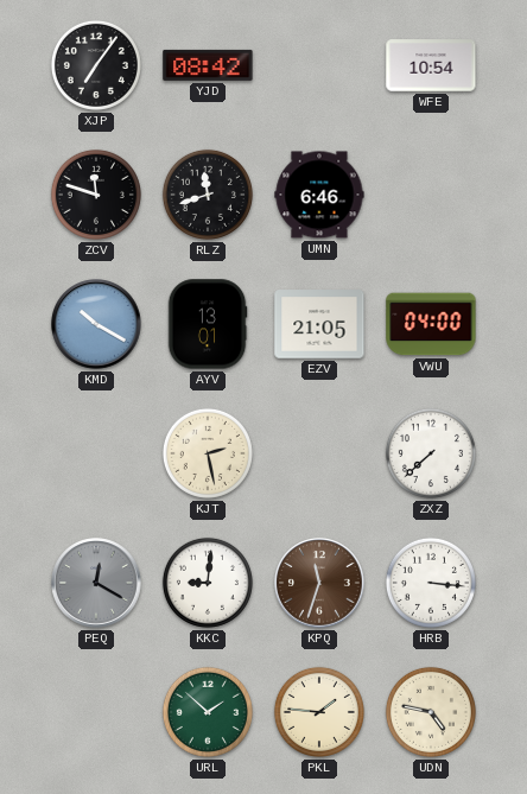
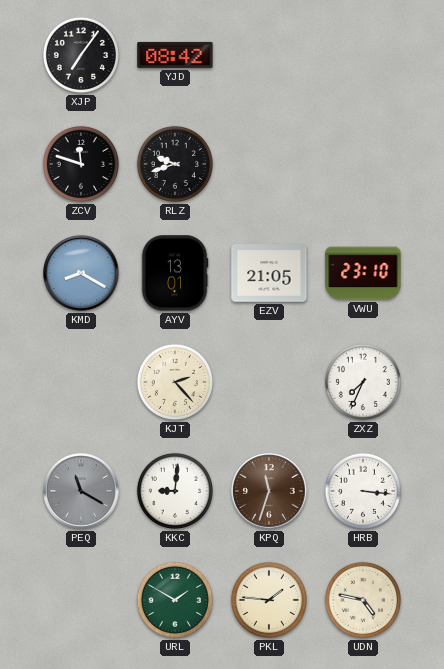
WFE: 10:54 -> none
RLZ: 11:42 -> 9:42
UMN: 6:46 -> none
KMD: 10:20 -> 8:20
VWU: 04:00 -> 23:10
KJT: 2:28 -> 2:23
ZXZ: 7:38 -> 7:34
PEQ: 12:20 -> 11:20
URL: 1:52 -> 1:50
